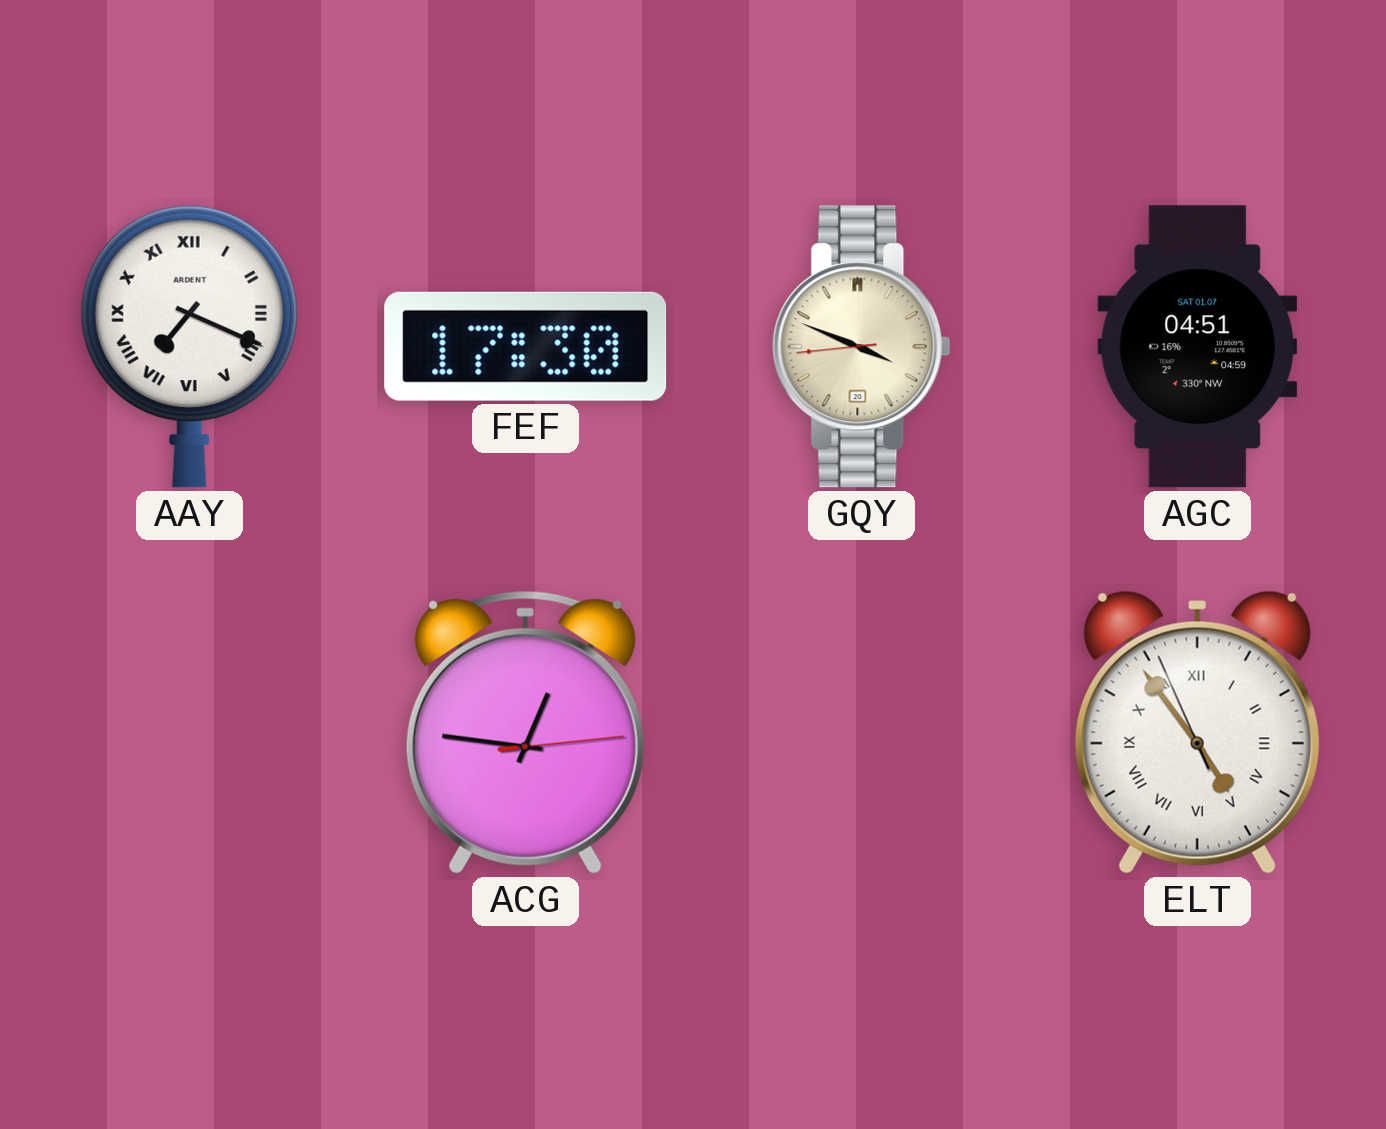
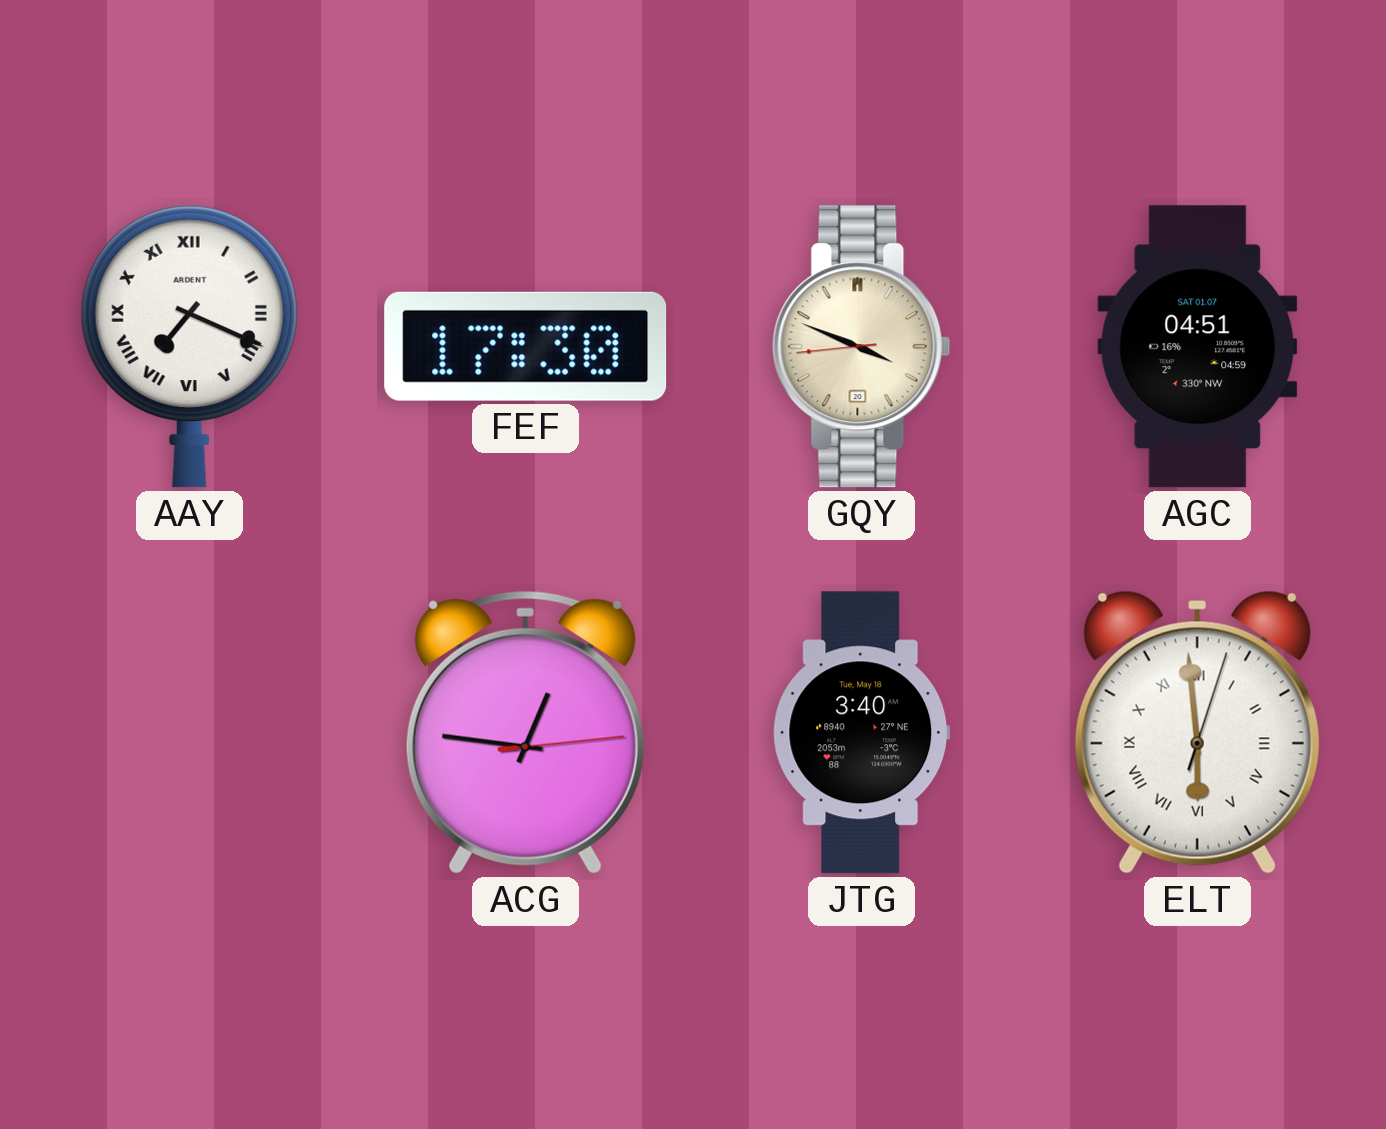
JTG: none -> 3:40
ELT: 4:53 -> 5:59
